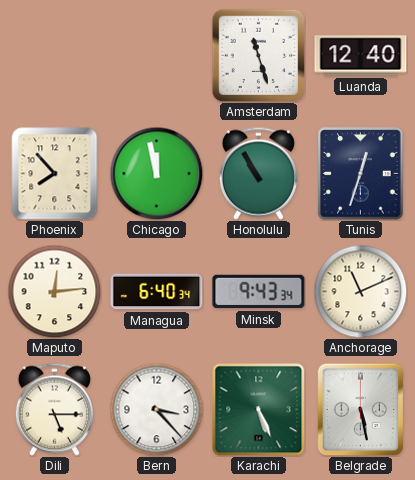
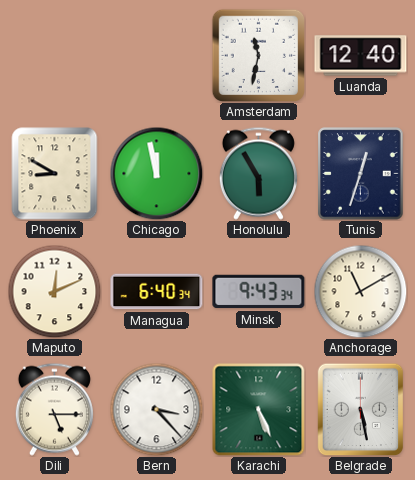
Amsterdam: 11:27 -> 11:32
Phoenix: 7:53 -> 8:50
Honolulu: 10:55 -> 5:55
Maputo: 12:14 -> 12:11
Anchorage: 11:11 -> 11:10
